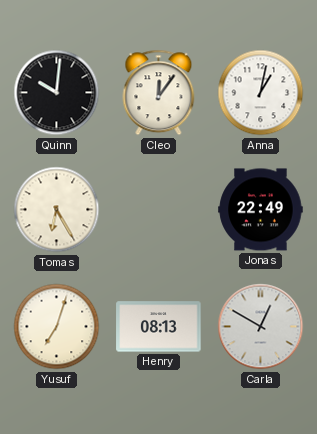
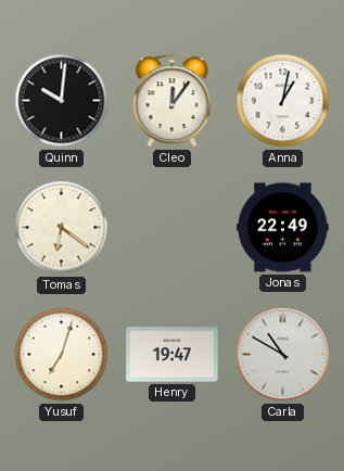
Tomas: 6:25 -> 6:21
Henry: 08:13 -> 19:47
Carla: 12:50 -> 10:50
